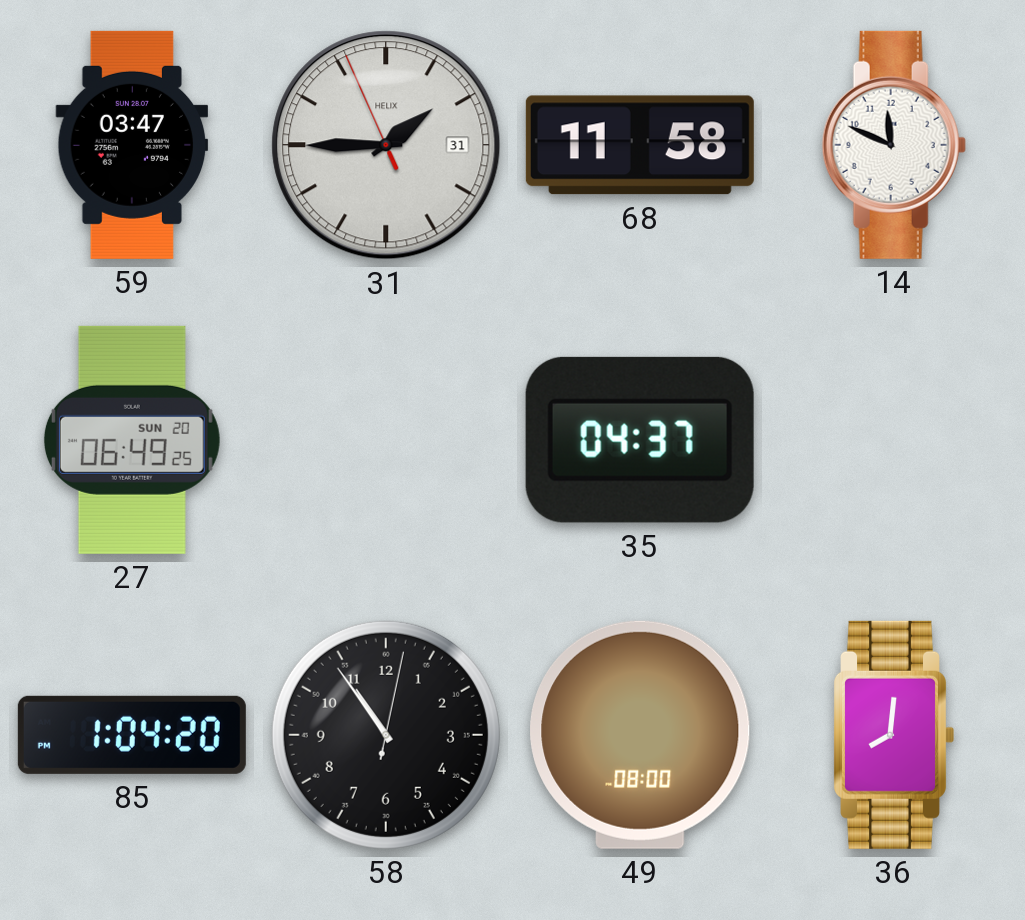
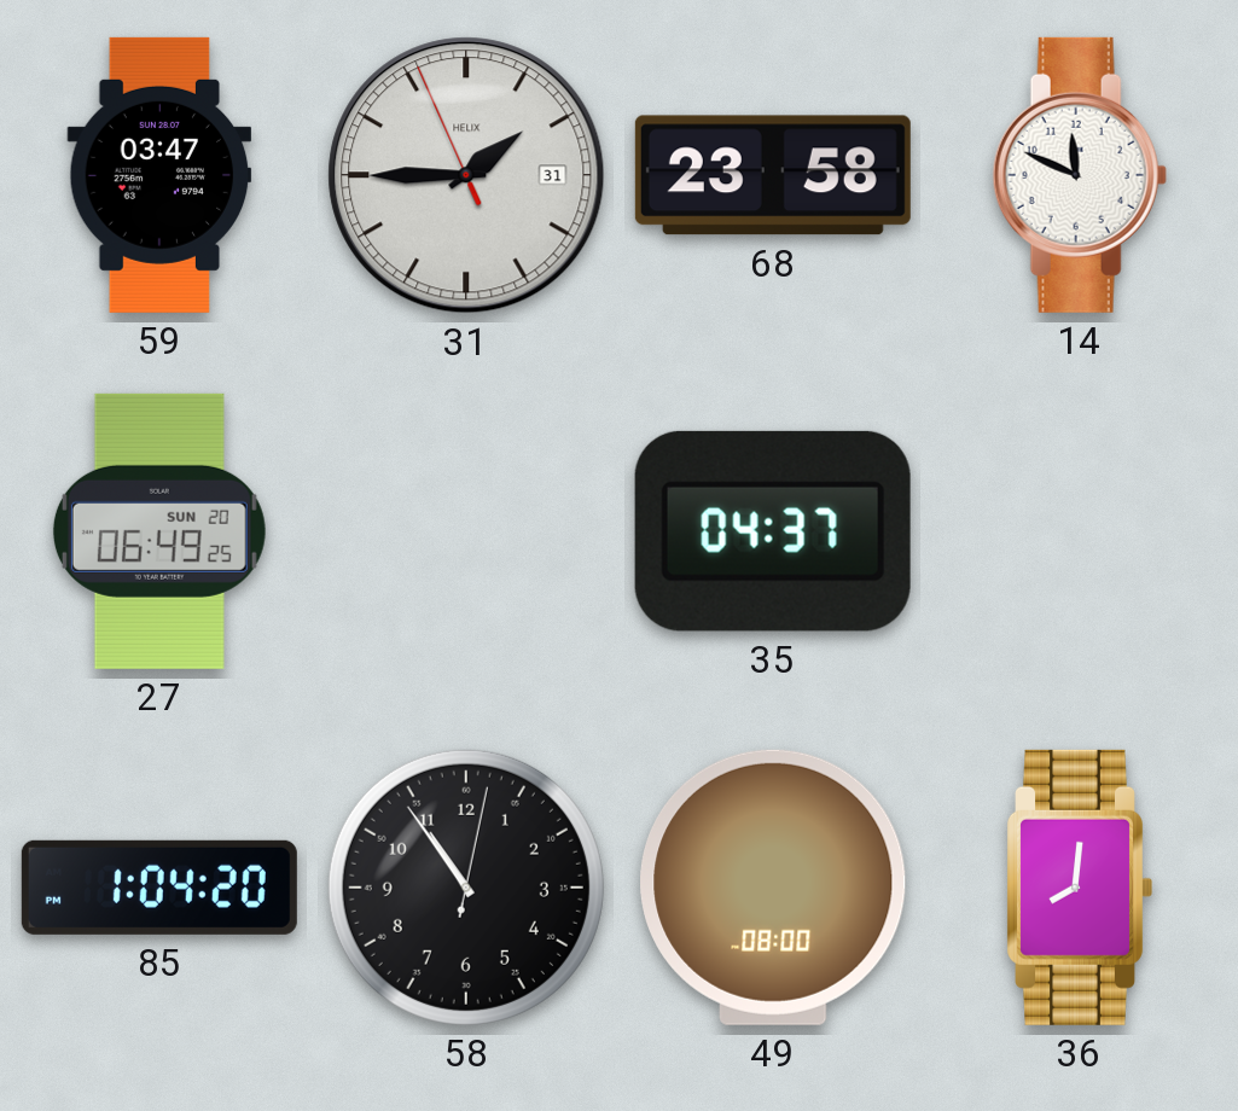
68: 11:58 -> 23:58
